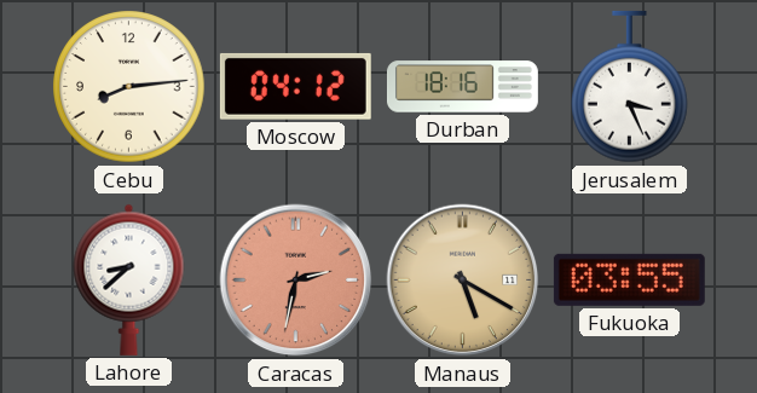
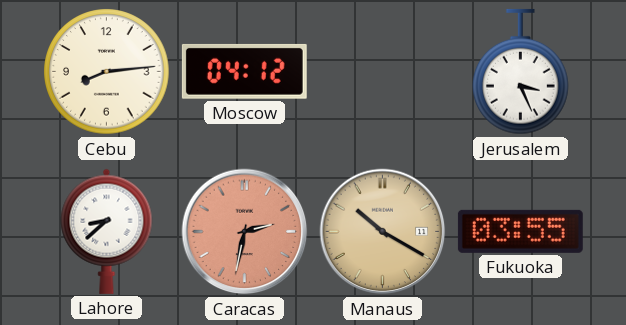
Durban: 18:16 -> none
Manaus: 5:20 -> 10:20
